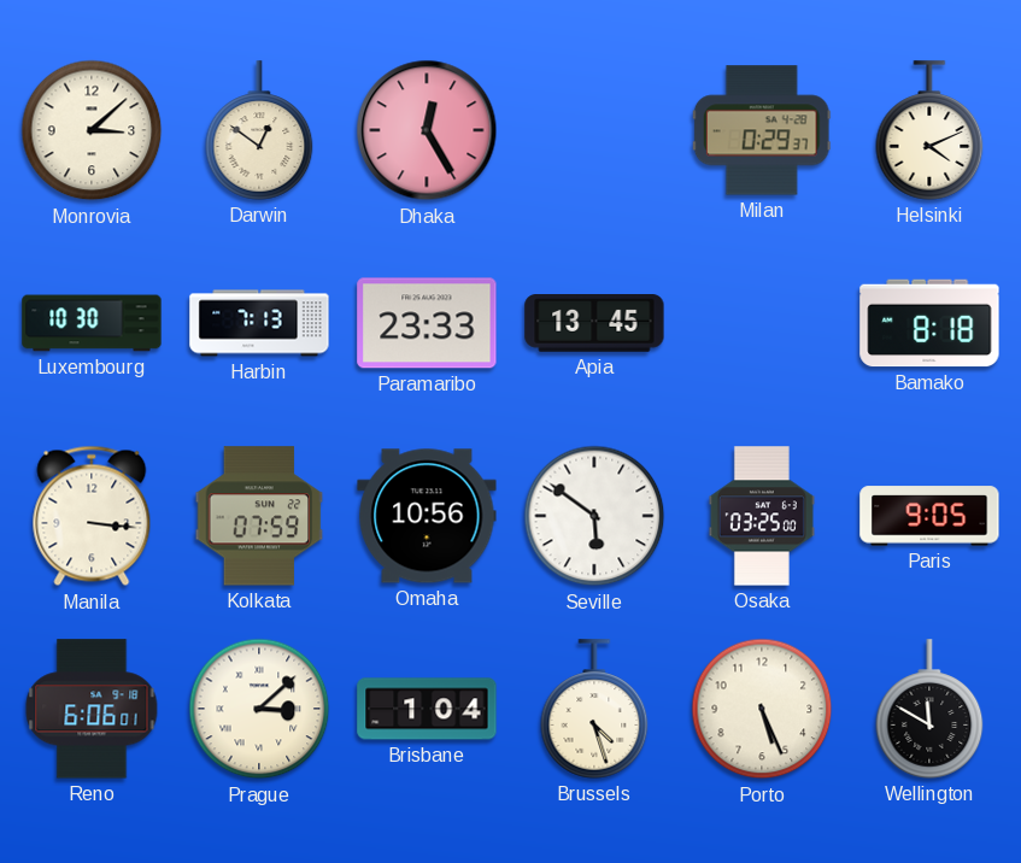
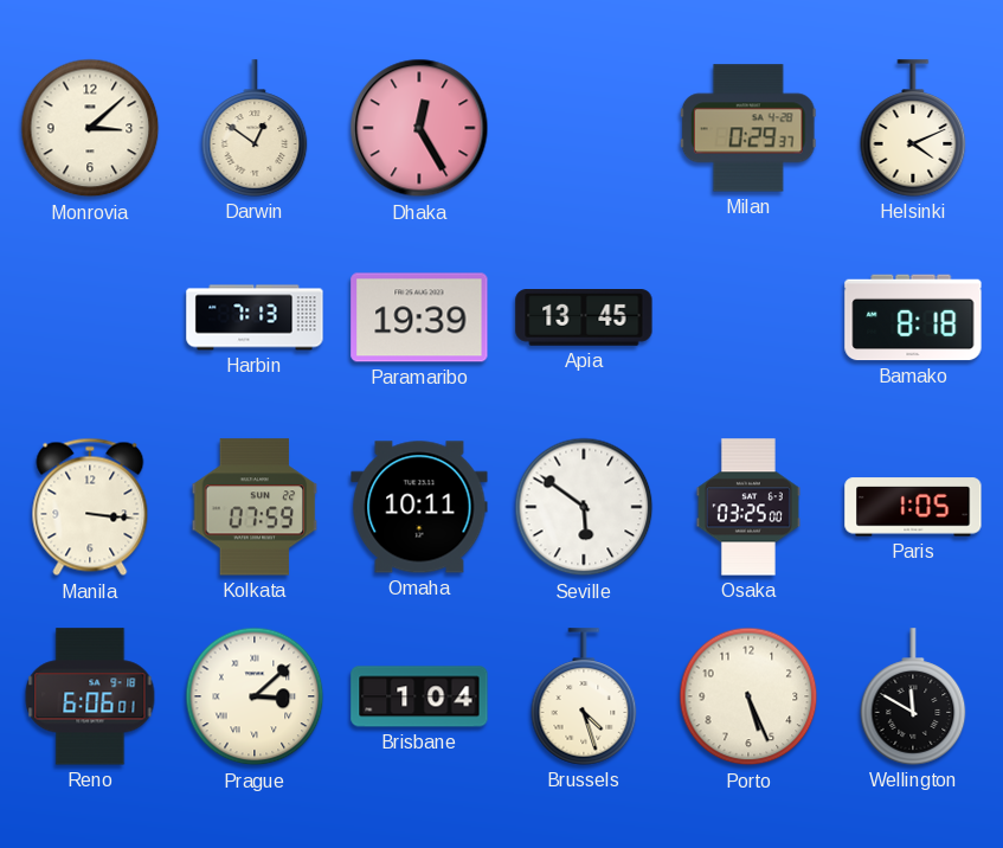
Luxembourg: 10:30 -> none
Paramaribo: 23:33 -> 19:39
Omaha: 10:56 -> 10:11
Paris: 9:05 -> 1:05
